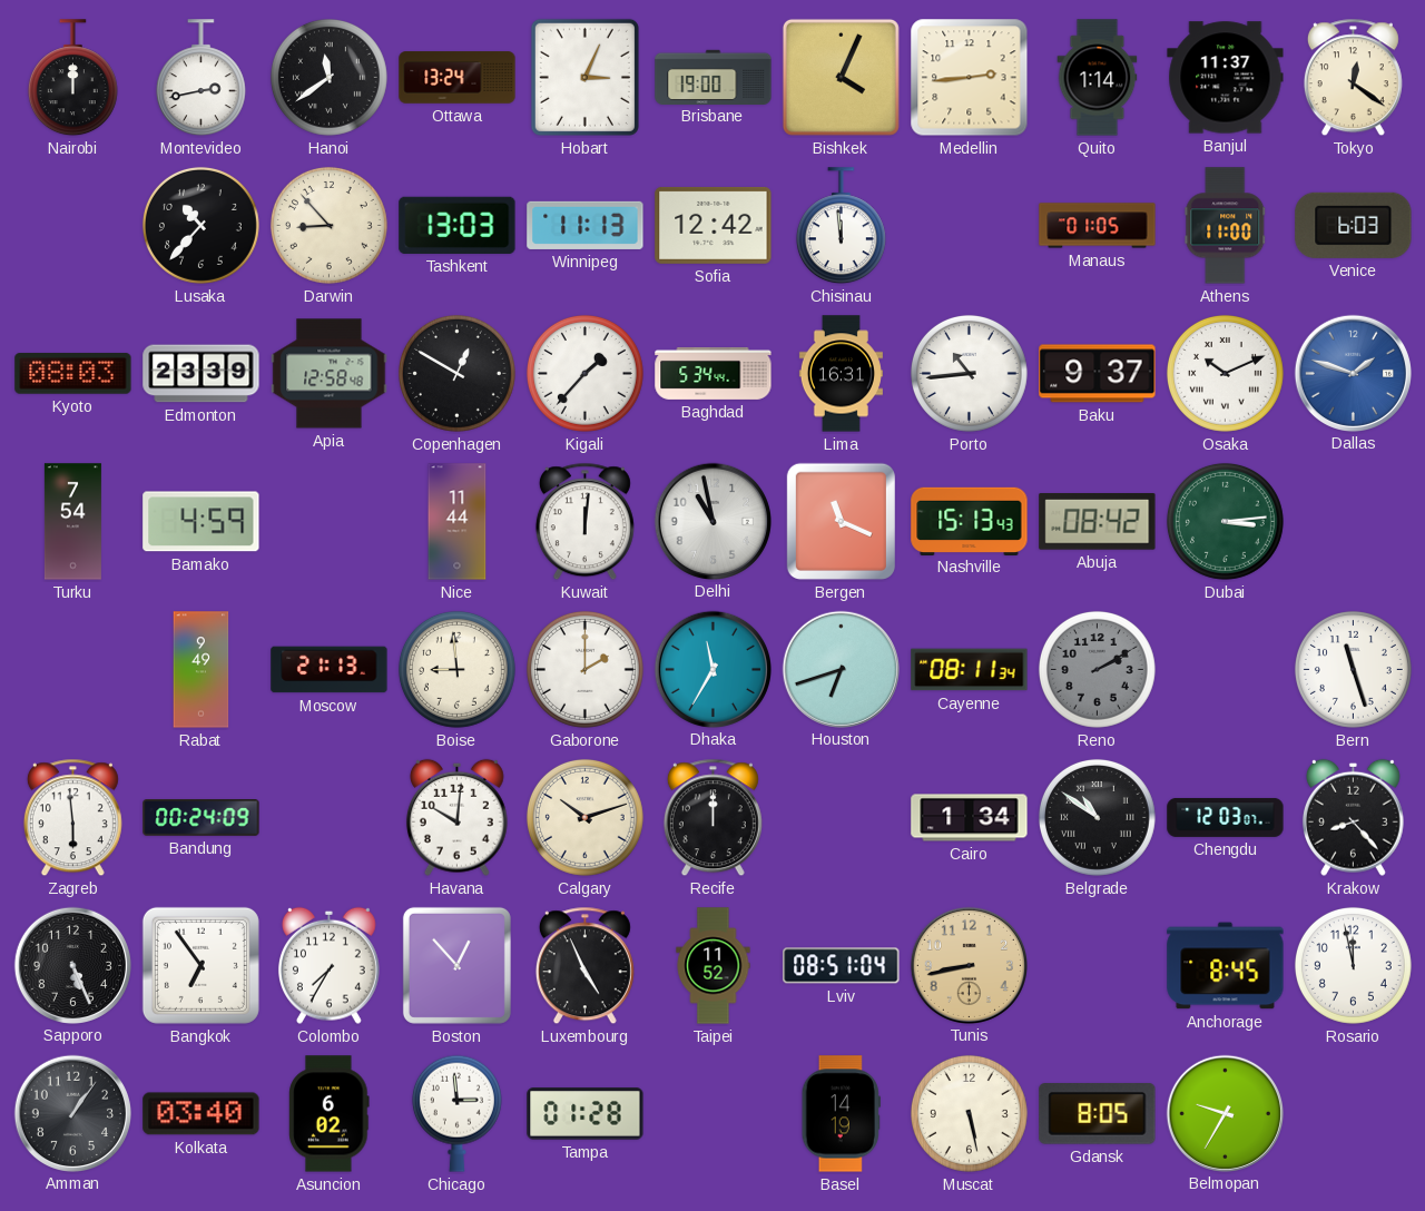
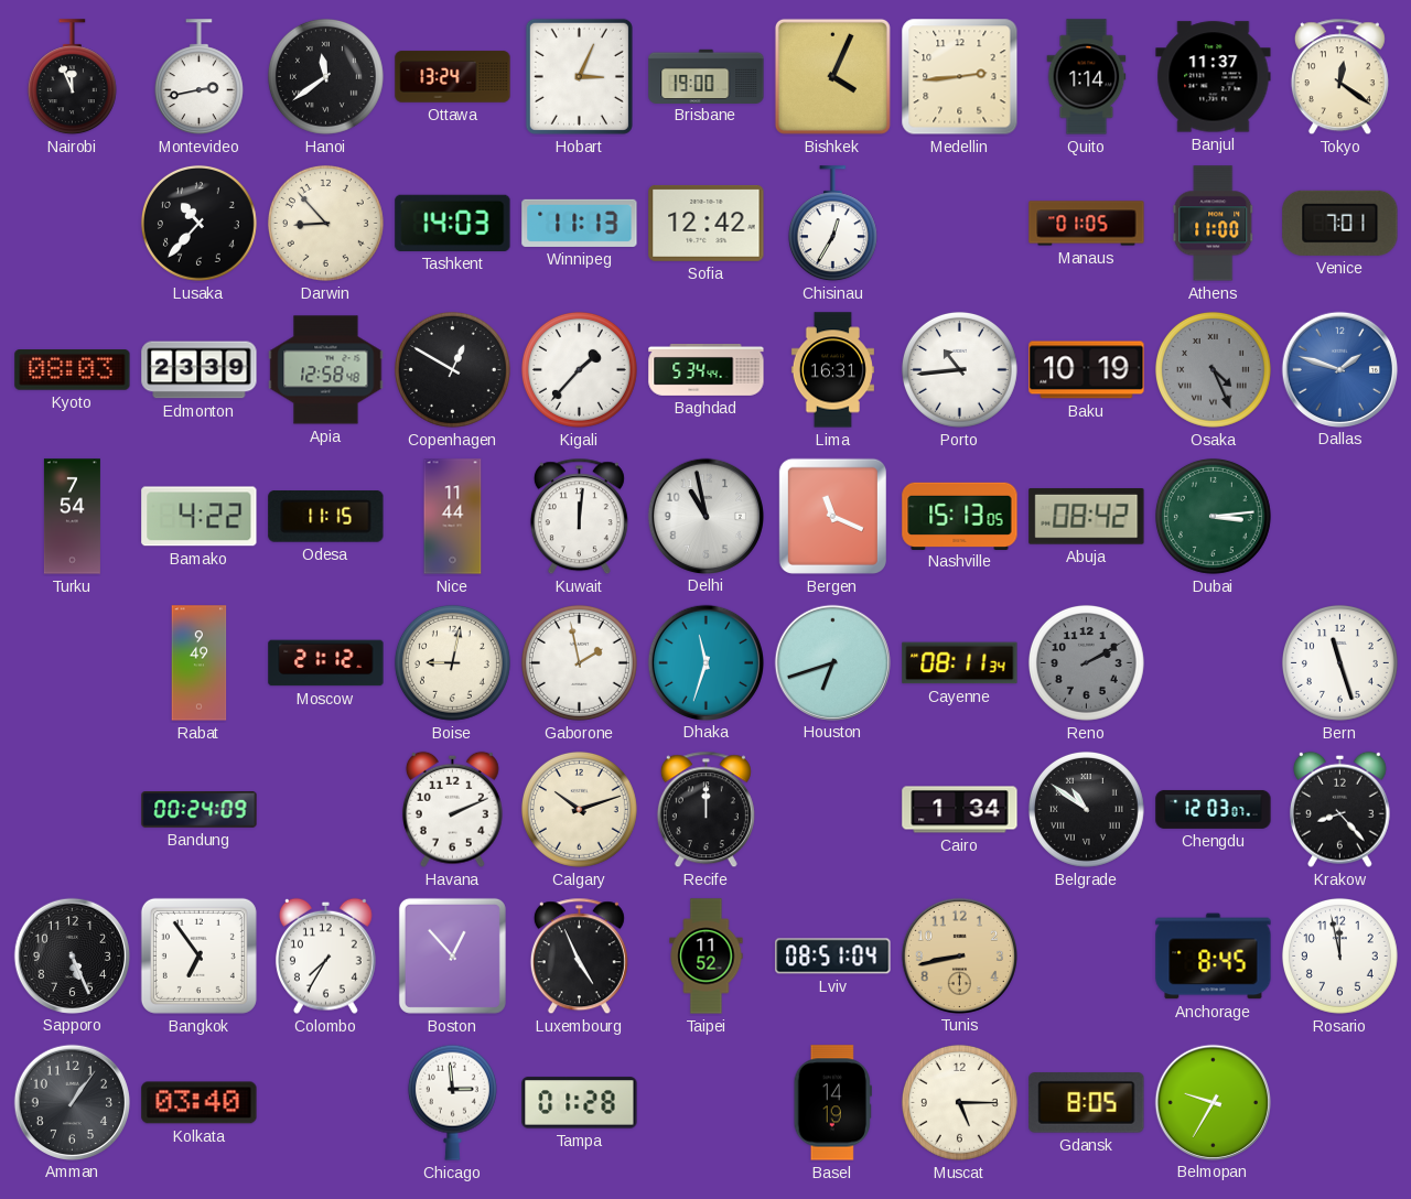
Nairobi: 12:00 -> 11:56
Tashkent: 13:03 -> 14:03
Chisinau: 11:59 -> 12:35
Venice: 6:03 -> 7:01
Baku: 9:37 -> 10:19
Osaka: 10:11 -> 4:26
Osaka dial: white -> grey
Bamako: 4:59 -> 4:22
Odesa: none -> 11:15
Nashville: 15:13:43 -> 15:13:05
Moscow: 21:13 -> 21:12
Boise: 8:59 -> 9:02
Gaborone: 2:00 -> 1:58
Dhaka: 11:35 -> 11:33
Zagreb: 5:59 -> none
Havana: 10:01 -> 2:11
Asuncion: 6:02 -> none
Muscat: 5:28 -> 5:15
